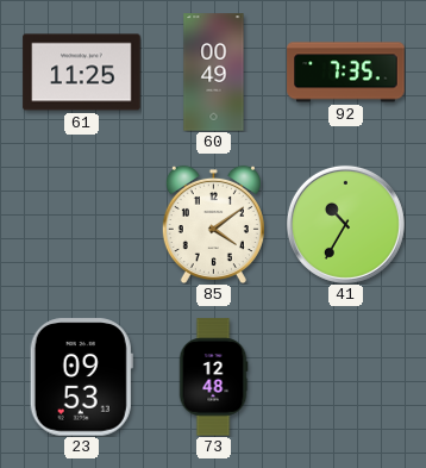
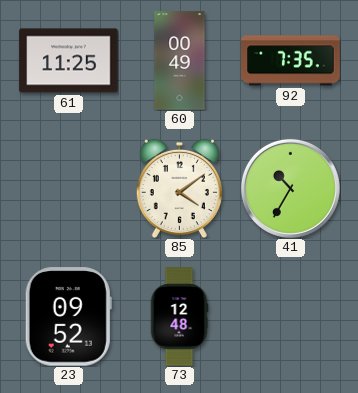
23: 09:53 -> 09:52
